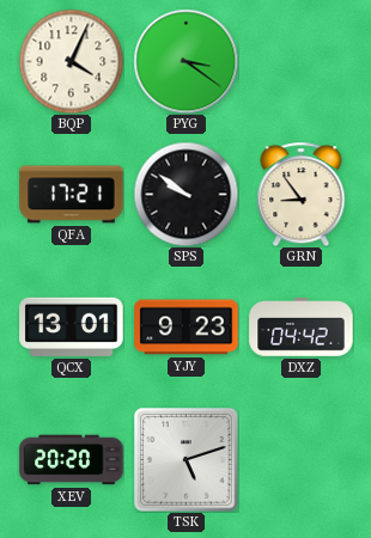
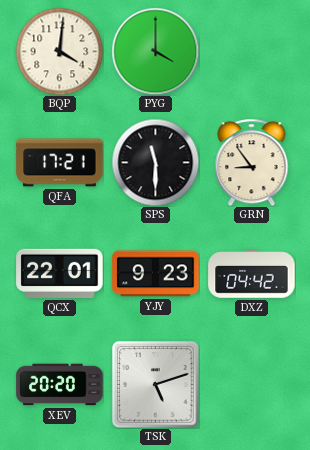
BQP: 4:04 -> 4:01
PYG: 3:21 -> 4:00
SPS: 9:51 -> 11:30
QCX: 13:01 -> 22:01
